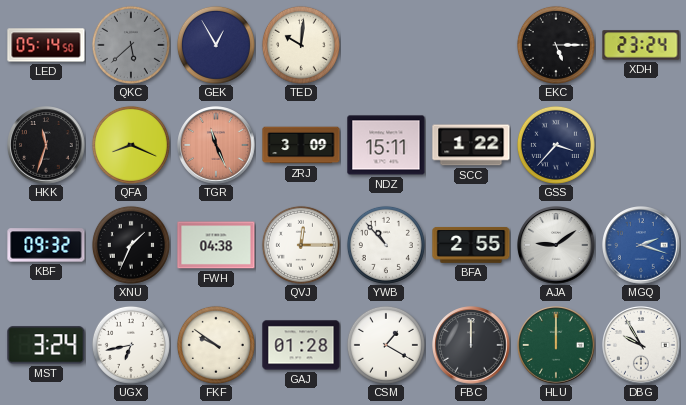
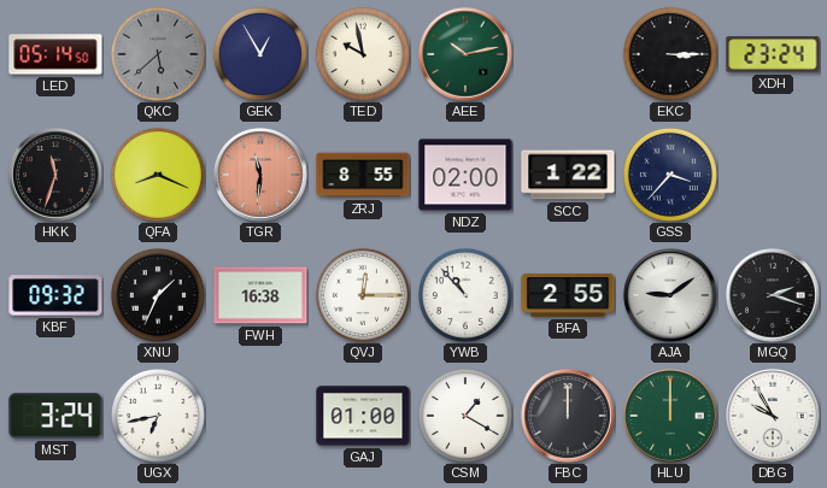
TED: 10:01 -> 9:58
AEE: none -> 10:13
EKC: 5:15 -> 3:15
TGR: 11:26 -> 11:31
ZRJ: 3:09 -> 8:55
NDZ: 15:11 -> 02:00
FWH: 04:38 -> 16:38
MGQ dial: blue -> black
FKF: 9:51 -> none
GAJ: 01:28 -> 01:00
